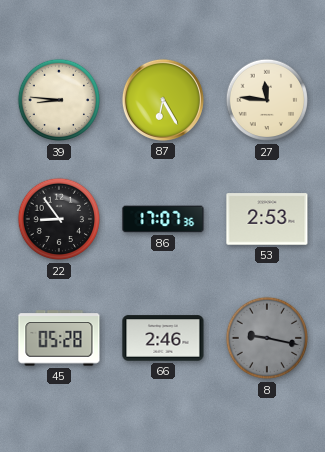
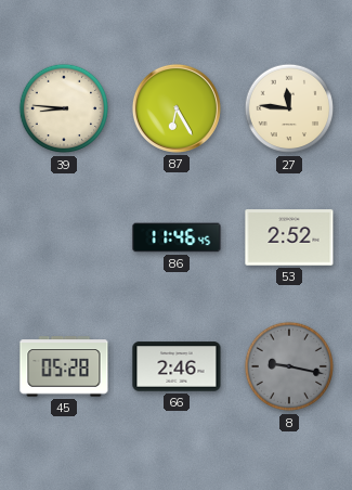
22: 8:54 -> none
86: 17:07 -> 11:46
53: 2:53 -> 2:52
